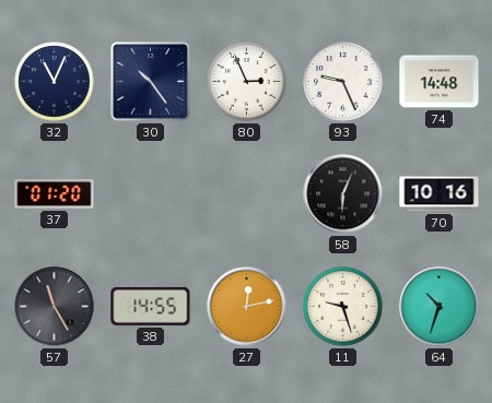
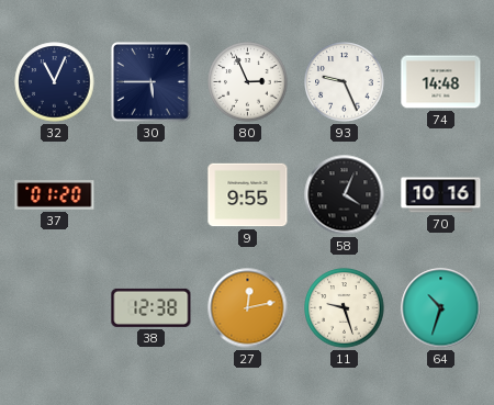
30: 10:24 -> 5:45
9: none -> 9:55
58: 6:04 -> 4:04
57: 11:25 -> none
38: 14:55 -> 12:38
